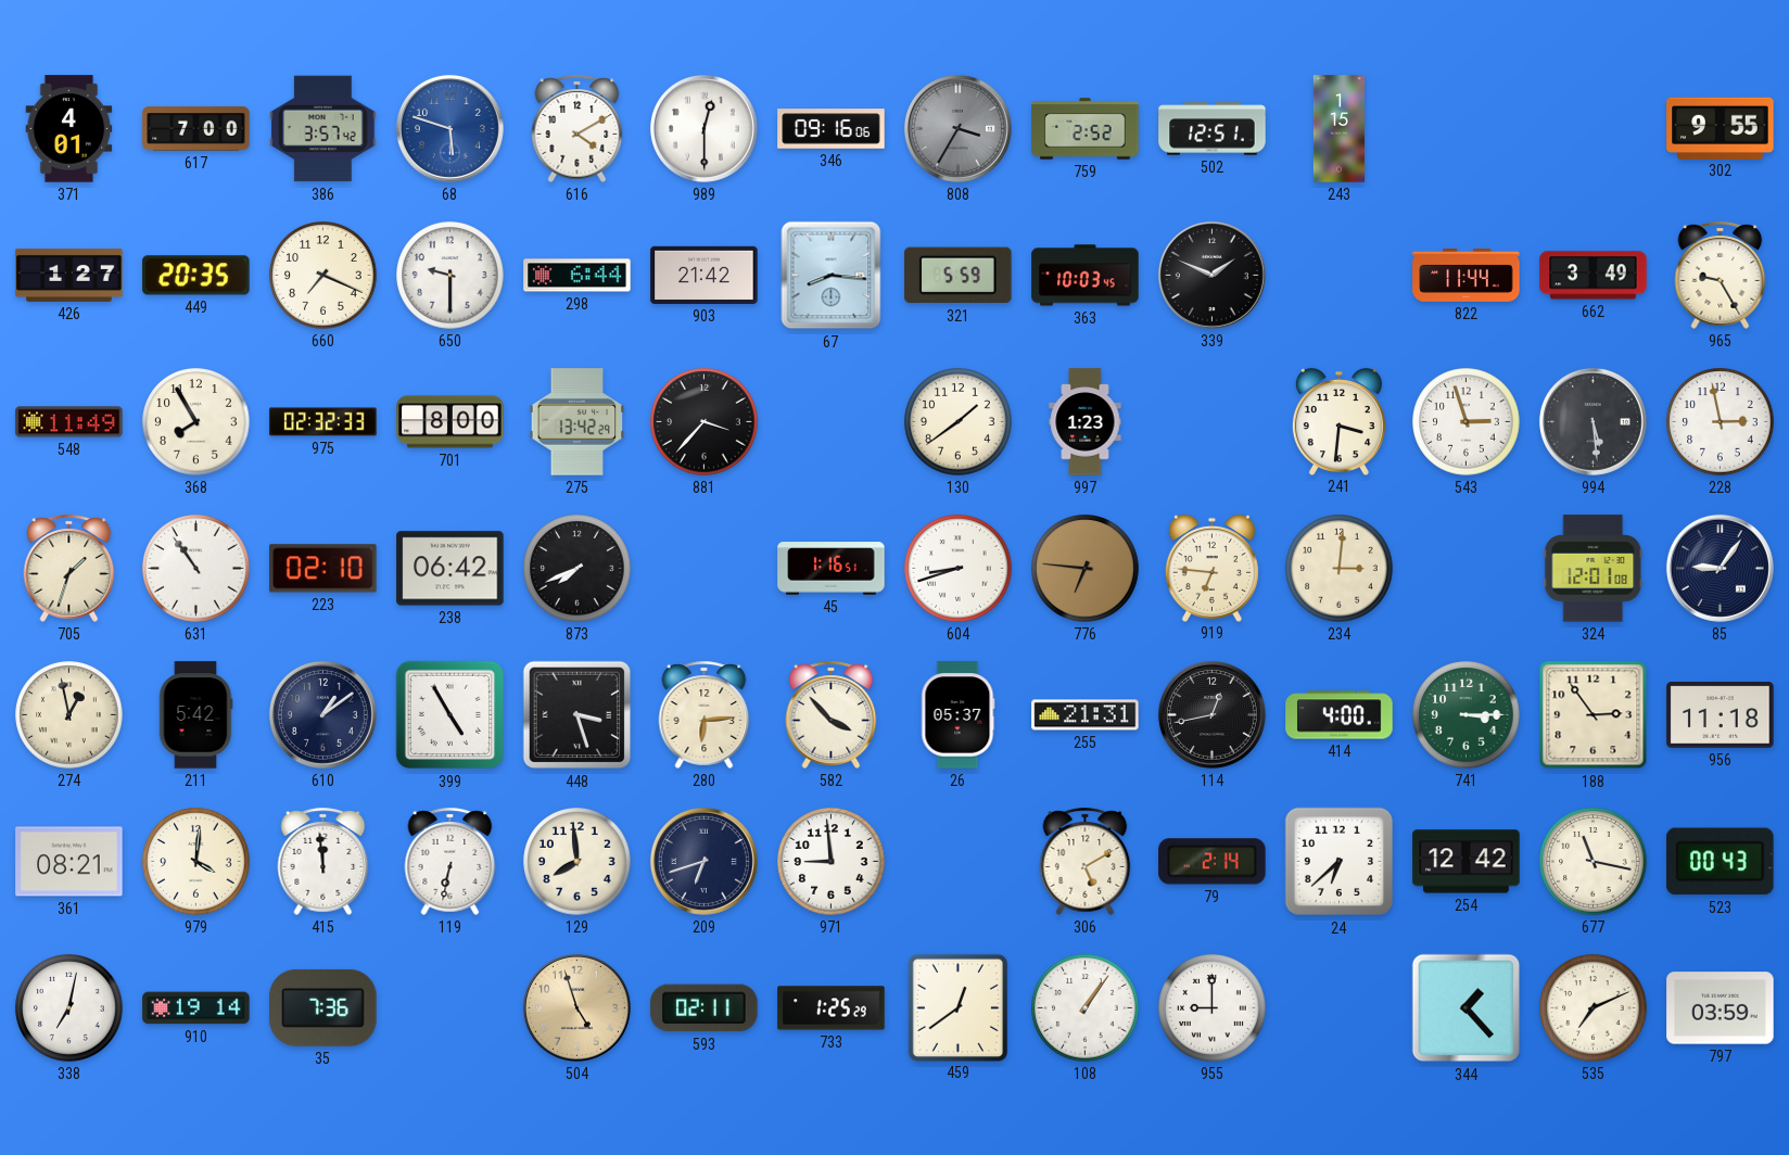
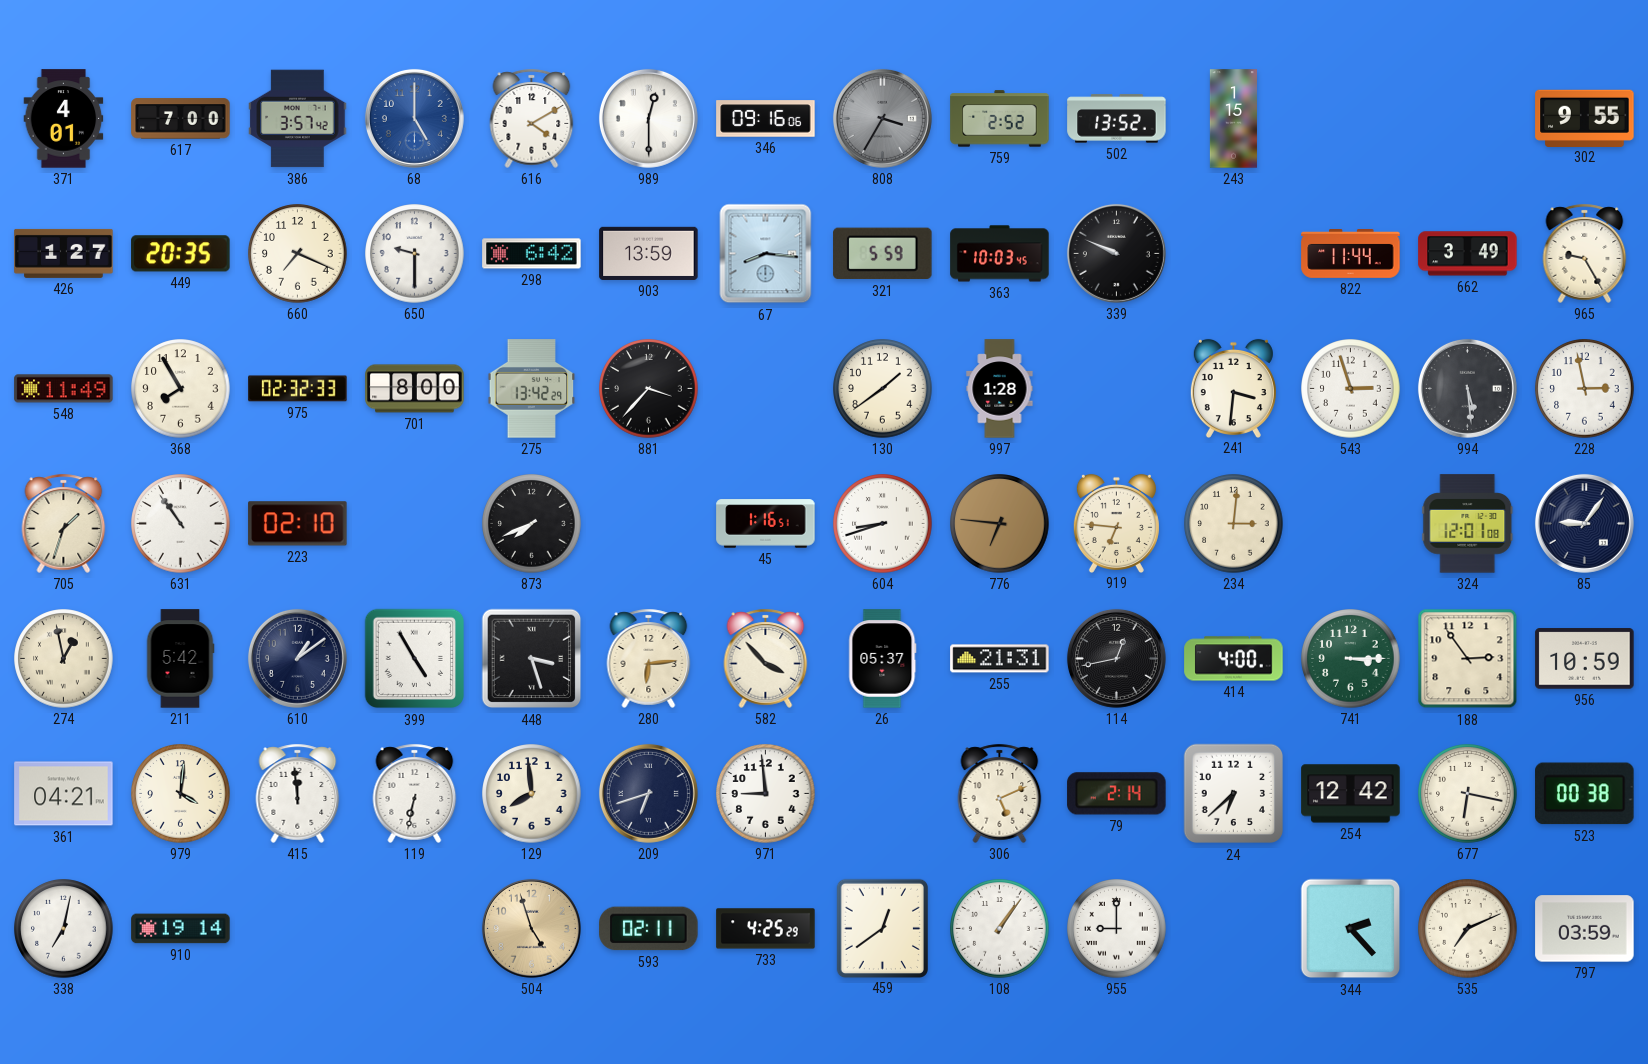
68: 5:48 -> 5:00
502: 12:51 -> 13:52
298: 6:44 -> 6:42
903: 21:42 -> 13:59
339: 1:49 -> 9:49
997: 1:23 -> 1:28
238: 06:42 -> none
956: 11:18 -> 10:59
361: 08:21 -> 04:21
306: 5:10 -> 5:11
677: 11:17 -> 6:17
523: 00:43 -> 00:38
35: 7:36 -> none
733: 1:25 -> 4:25
344: 1:23 -> 2:23
